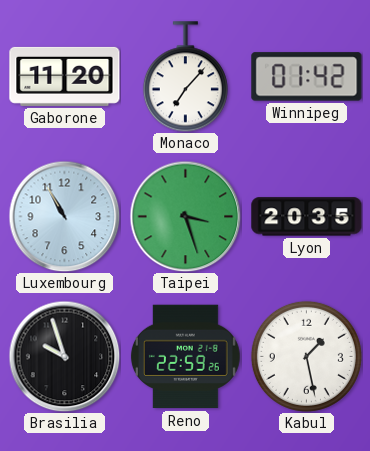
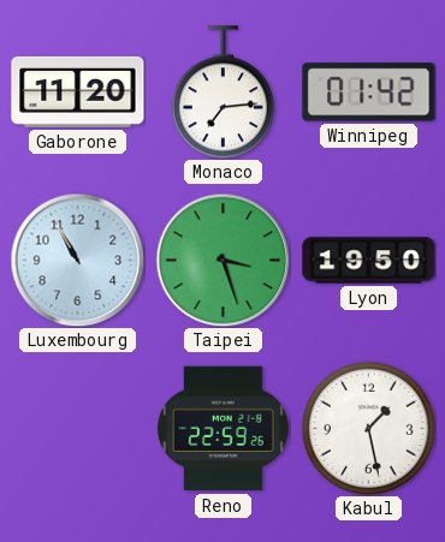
Monaco: 7:07 -> 7:14
Lyon: 20:35 -> 19:50
Brasilia: 9:57 -> none
